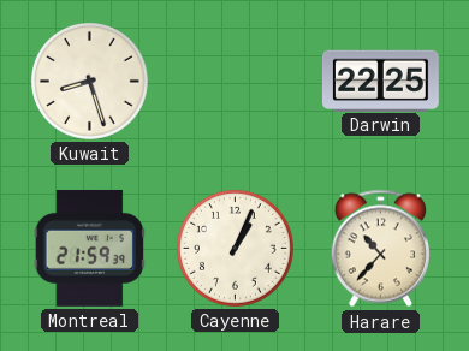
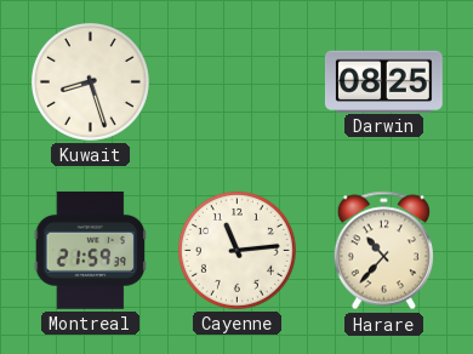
Darwin: 22:25 -> 08:25
Cayenne: 1:04 -> 11:14
